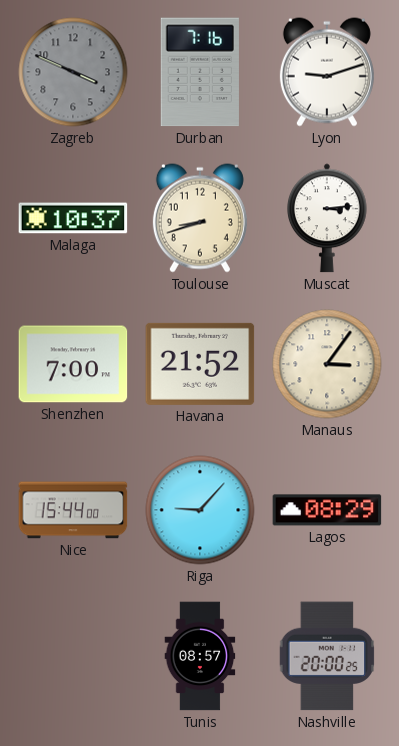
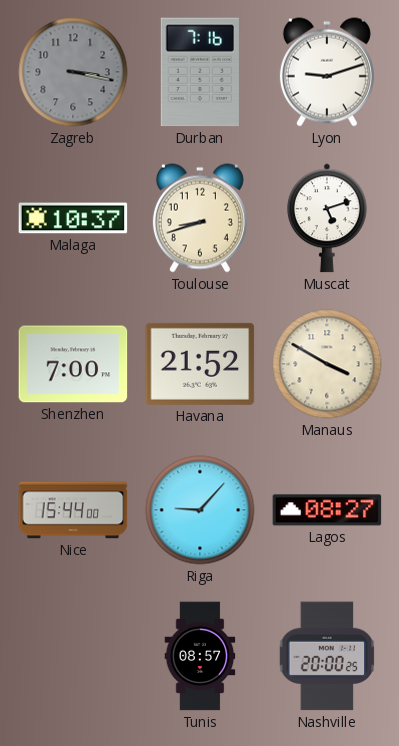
Zagreb: 3:49 -> 3:17
Muscat: 3:14 -> 5:12
Manaus: 3:06 -> 3:50
Lagos: 08:29 -> 08:27
